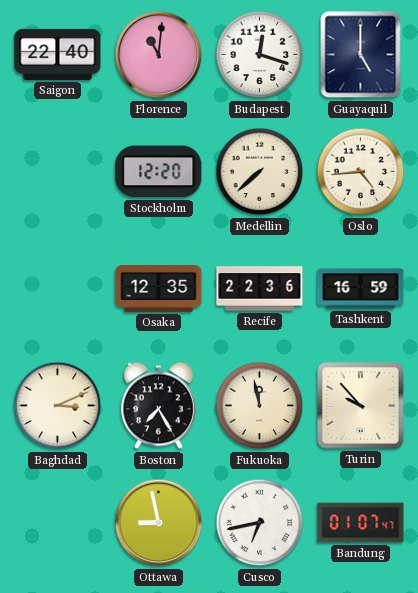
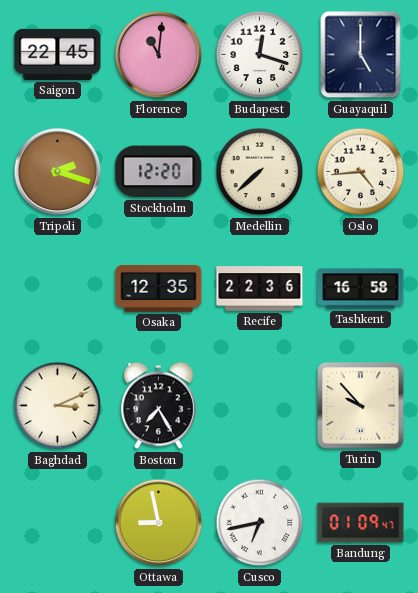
Saigon: 22:40 -> 22:45
Tripoli: none -> 2:18
Tashkent: 16:59 -> 16:58
Fukuoka: 11:58 -> none
Bandung: 01:07 -> 01:09
